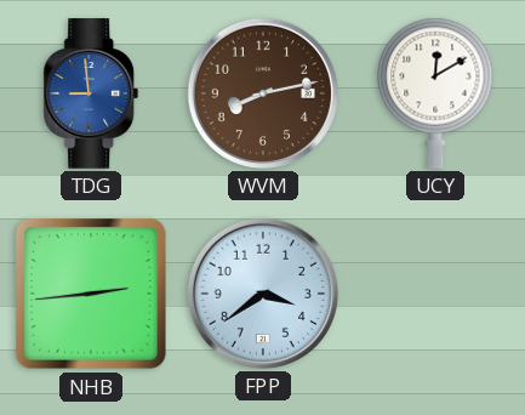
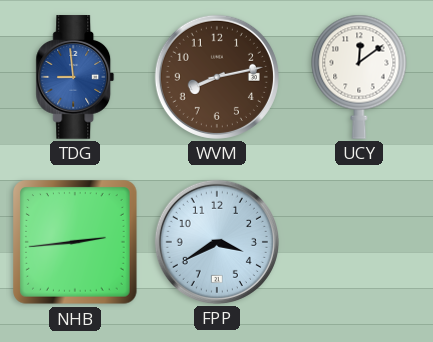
UCY: 12:10 -> 12:09
FPP: 3:39 -> 3:40
